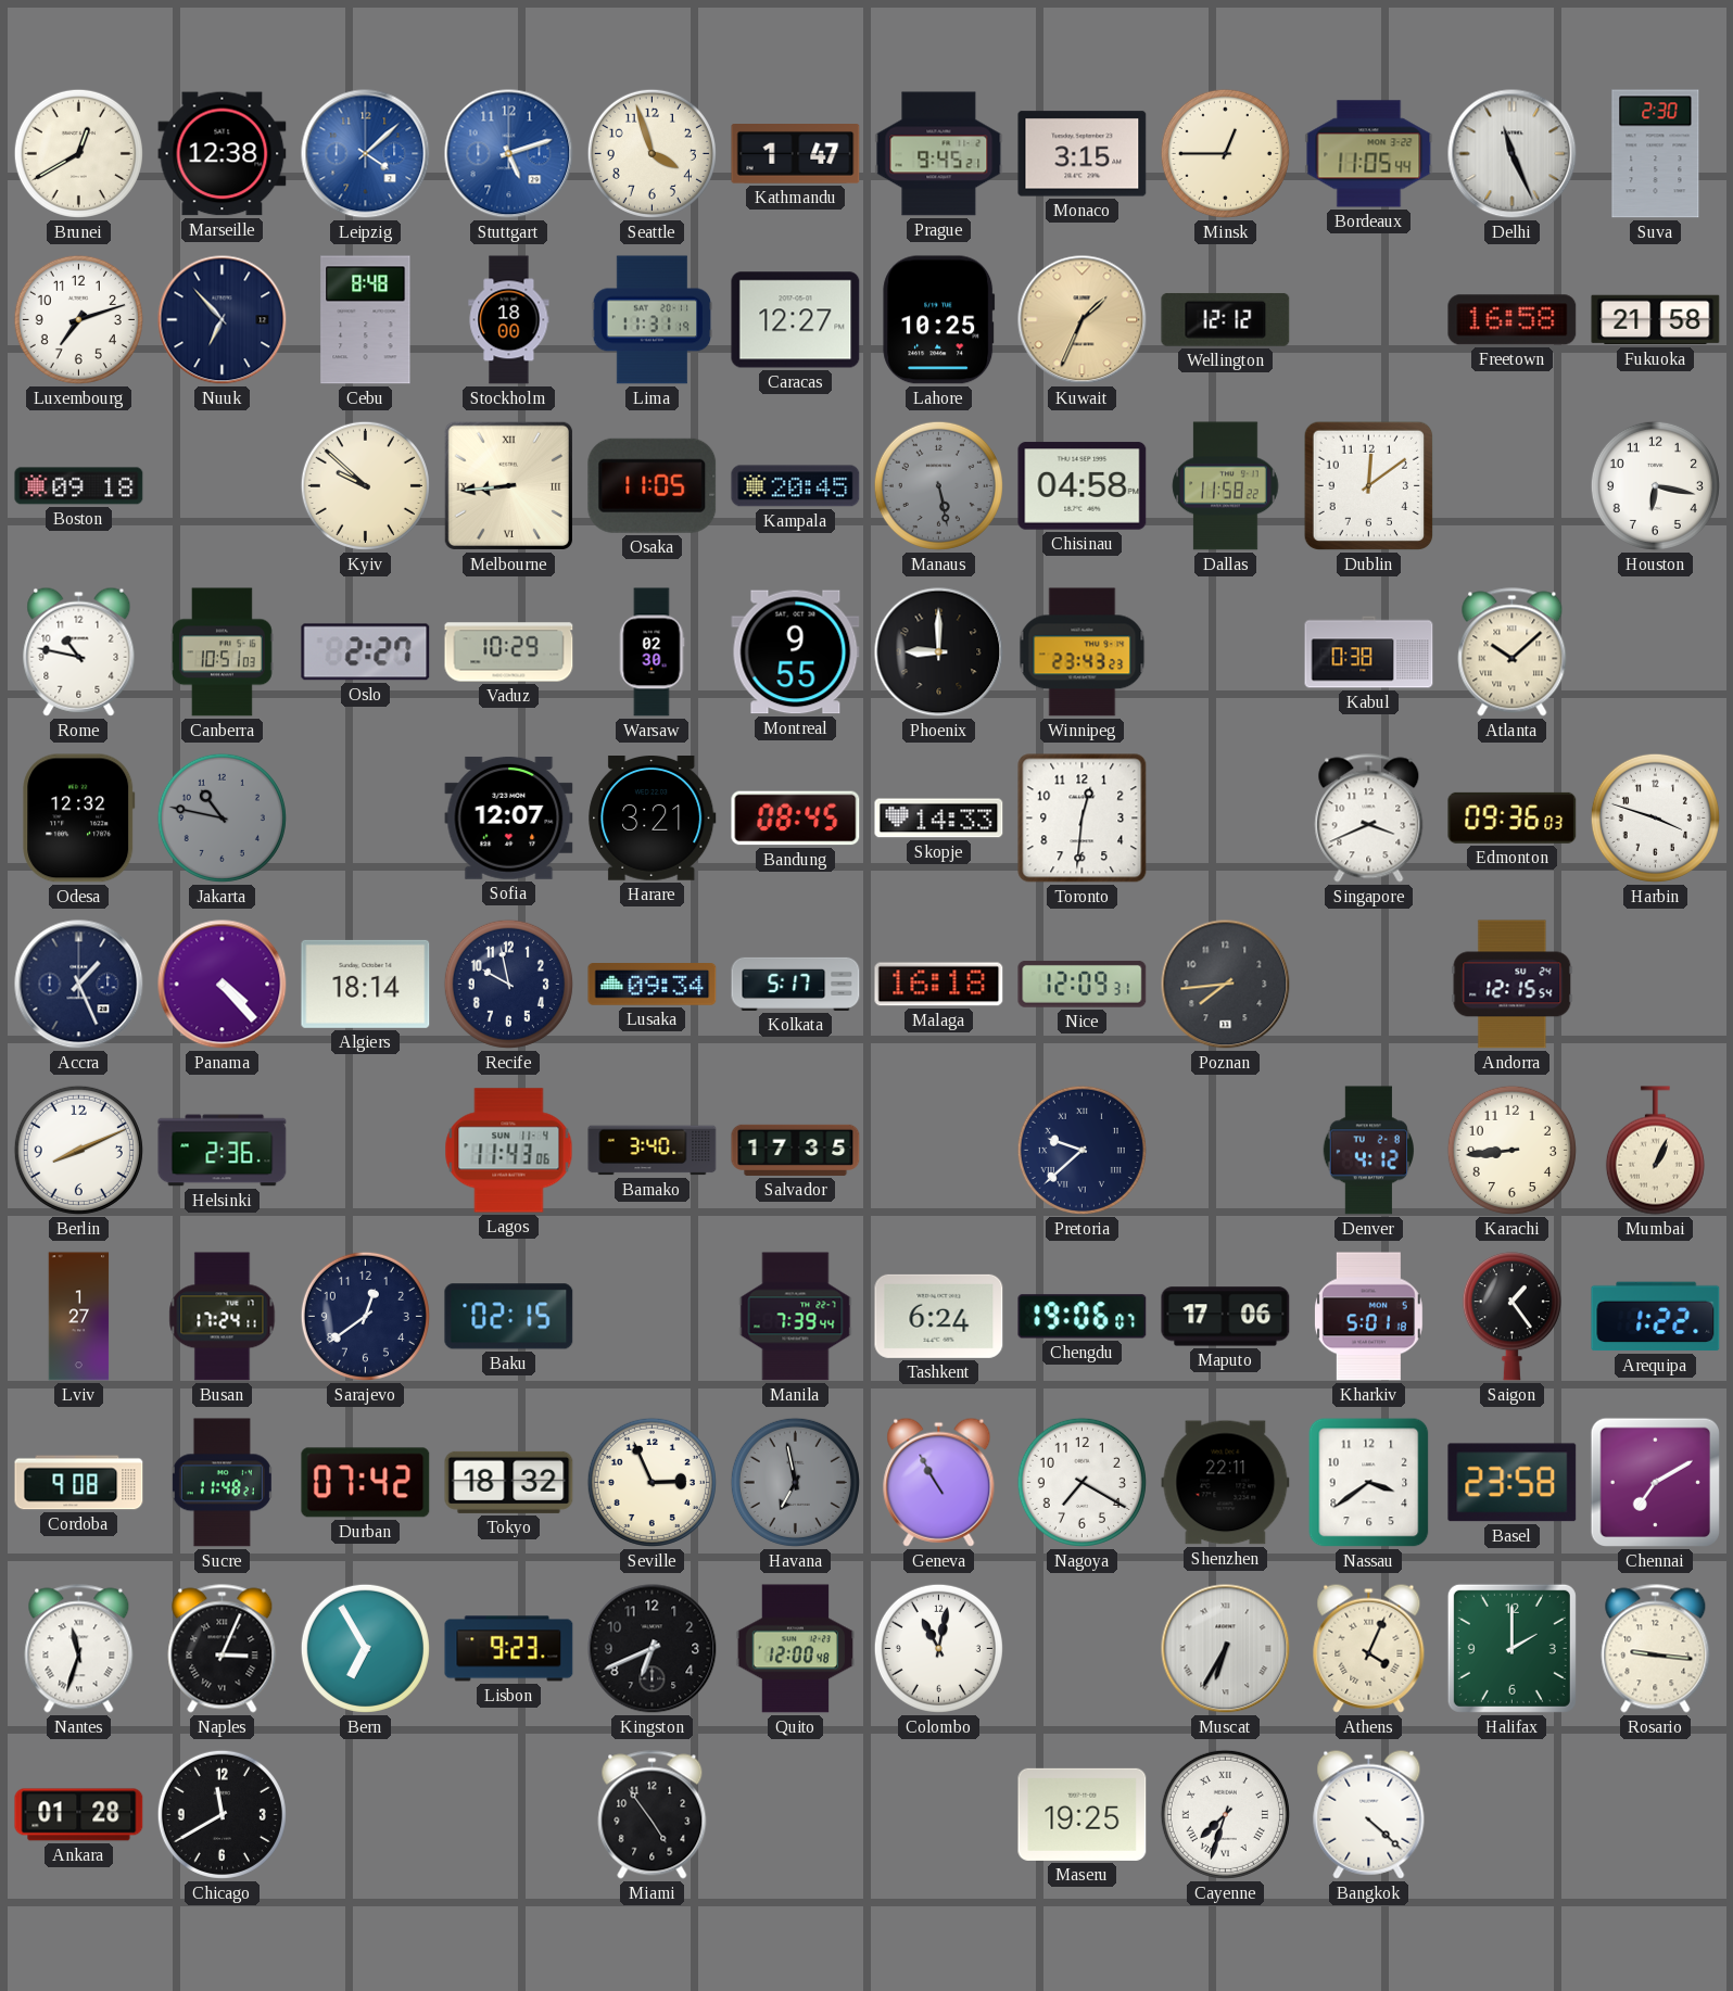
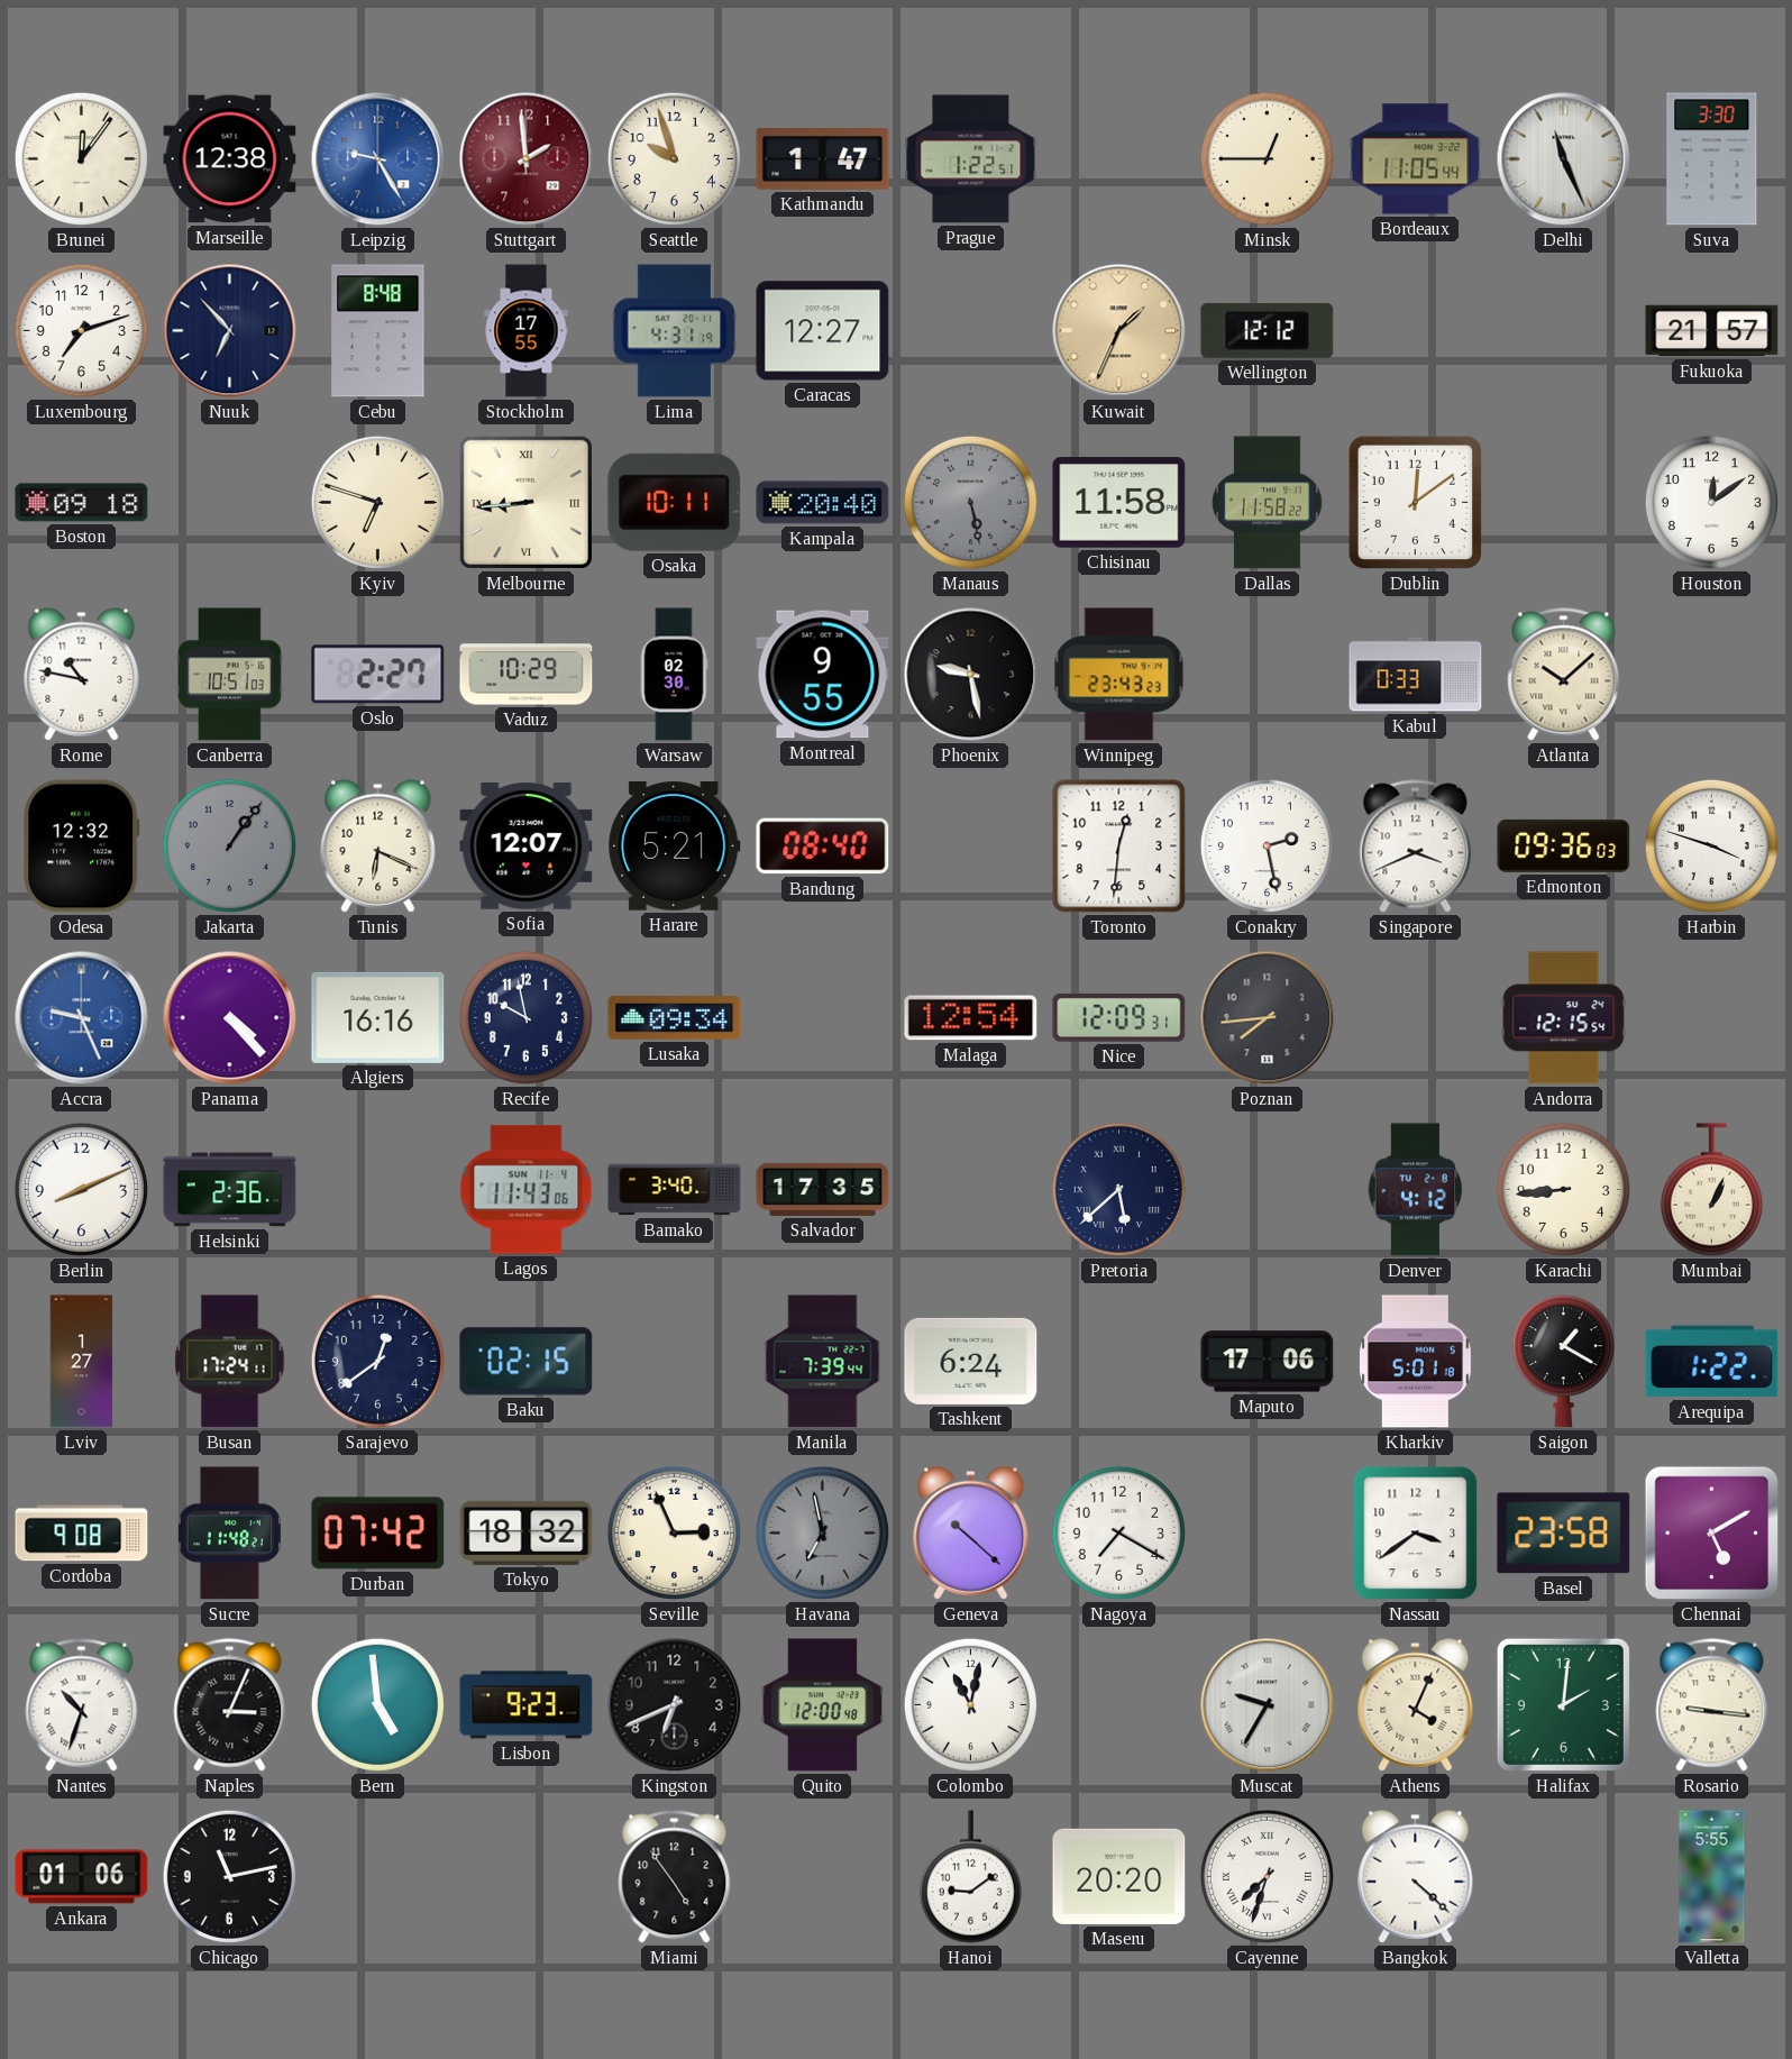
Brunei: 12:40 -> 12:06
Leipzig: 4:08 -> 9:25
Stuttgart: 5:12 -> 1:59
Stuttgart dial: blue -> burgundy
Seattle: 3:57 -> 9:57
Prague: 9:45 -> 1:22
Monaco: 3:15 -> none
Suva: 2:30 -> 3:30
Stockholm: 18:00 -> 17:55
Lima: 11:31 -> 4:31
Lahore: 10:25 -> none
Freetown: 16:58 -> none
Fukuoka: 21:58 -> 21:57
Kyiv: 9:52 -> 6:48
Osaka: 11:05 -> 10:11
Kampala: 20:45 -> 20:40
Chisinau: 04:58 -> 11:58
Houston: 6:17 -> 12:09
Phoenix: 9:00 -> 9:28
Kabul: 0:38 -> 0:33
Jakarta: 10:47 -> 1:06
Tunis: none -> 6:19
Harare: 3:21 -> 5:21
Bandung: 08:45 -> 08:40
Skopje: 14:33 -> none
Conakry: none -> 2:28
Accra: 1:26 -> 9:26
Accra dial: navy -> blue
Algiers: 18:14 -> 16:16
Kolkata: 5:17 -> none
Malaga: 16:18 -> 12:54
Pretoria: 9:38 -> 5:38
Chengdu: 19:06 -> none
Saigon: 1:24 -> 1:20
Geneva: 10:55 -> 10:22
Shenzhen: 22:11 -> none
Chennai: 7:10 -> 5:10
Nantes: 11:33 -> 10:33
Bern: 6:55 -> 4:59
Muscat: 6:35 -> 9:35
Halifax: 2:00 -> 2:01
Ankara: 01:28 -> 01:06
Chicago: 11:40 -> 11:13
Hanoi: none -> 9:09
Maseru: 19:25 -> 20:20
Valletta: none -> 5:55
